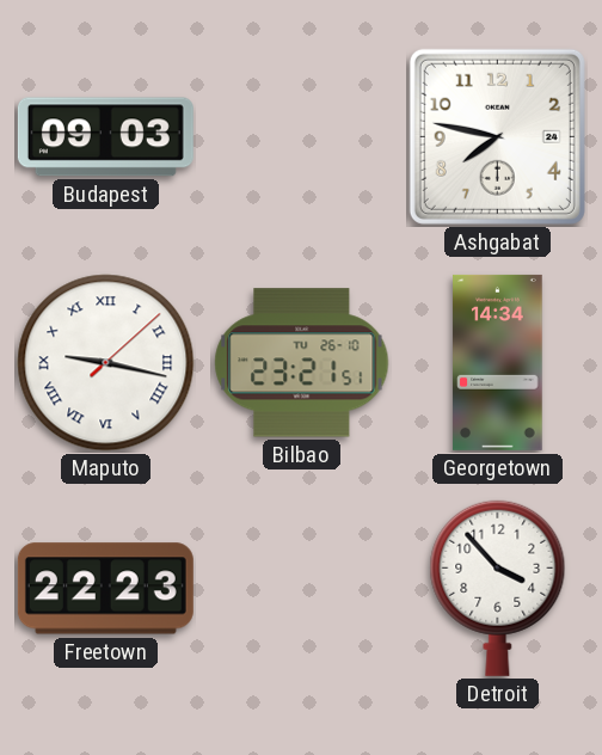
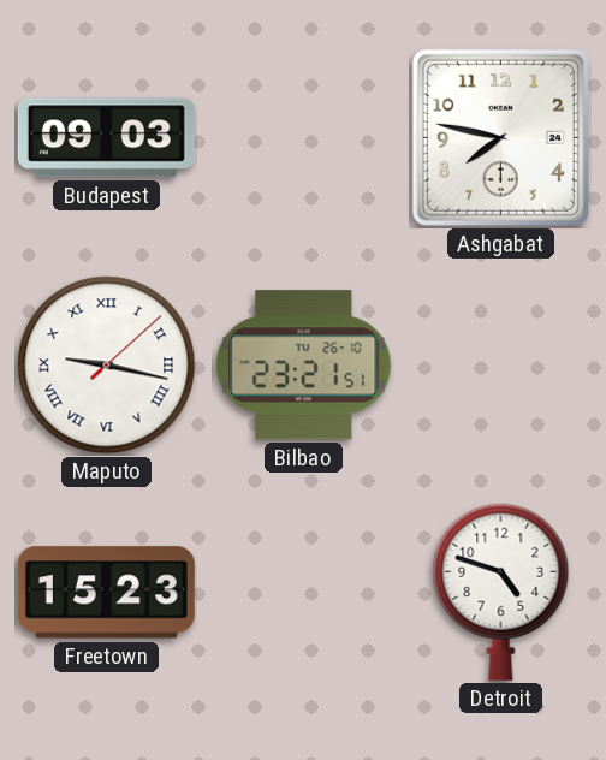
Georgetown: 14:34 -> none
Freetown: 22:23 -> 15:23
Detroit: 3:53 -> 4:48
